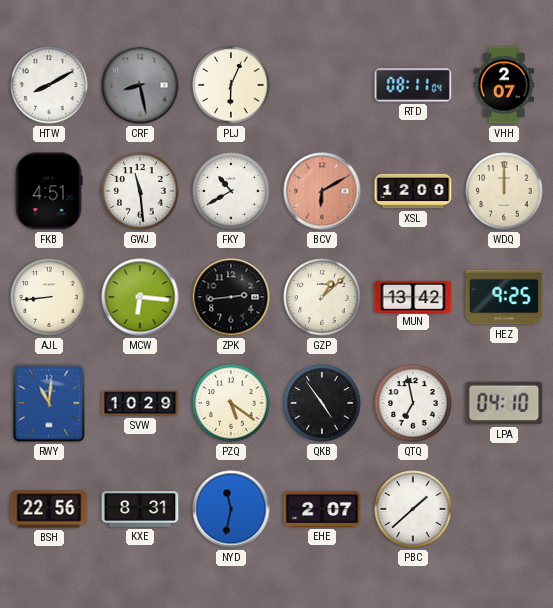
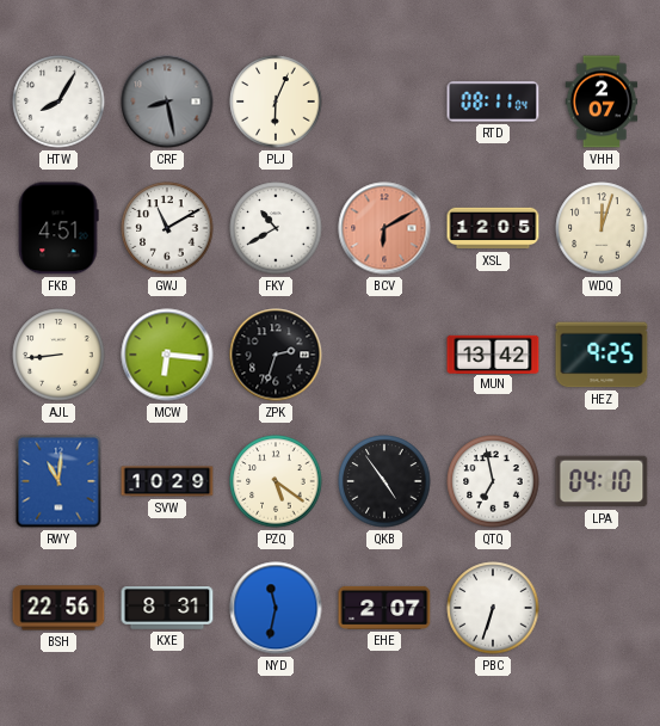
HTW: 8:10 -> 8:05
GWJ: 11:29 -> 11:10
XSL: 12:00 -> 12:05
WDQ: 12:00 -> 12:03
ZPK: 2:44 -> 2:33
GZP: 1:08 -> none
PBC: 1:38 -> 6:33
